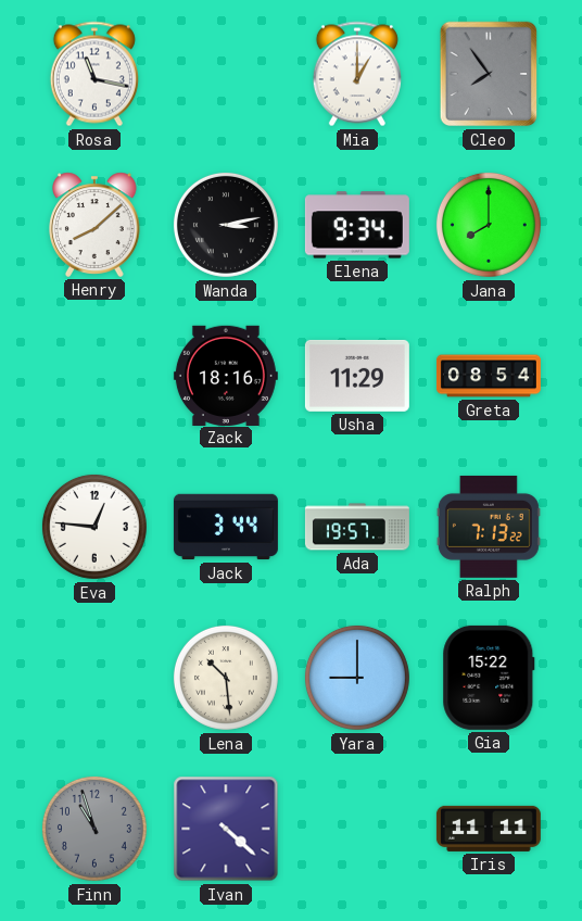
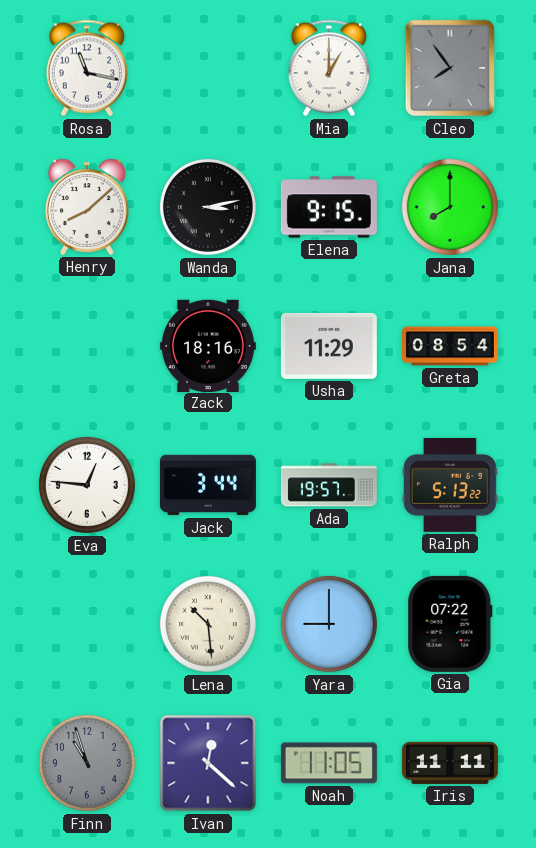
Elena: 9:34 -> 9:15
Ralph: 7:13 -> 5:13
Gia: 15:22 -> 07:22
Ivan: 4:22 -> 12:22
Noah: none -> 11:05
